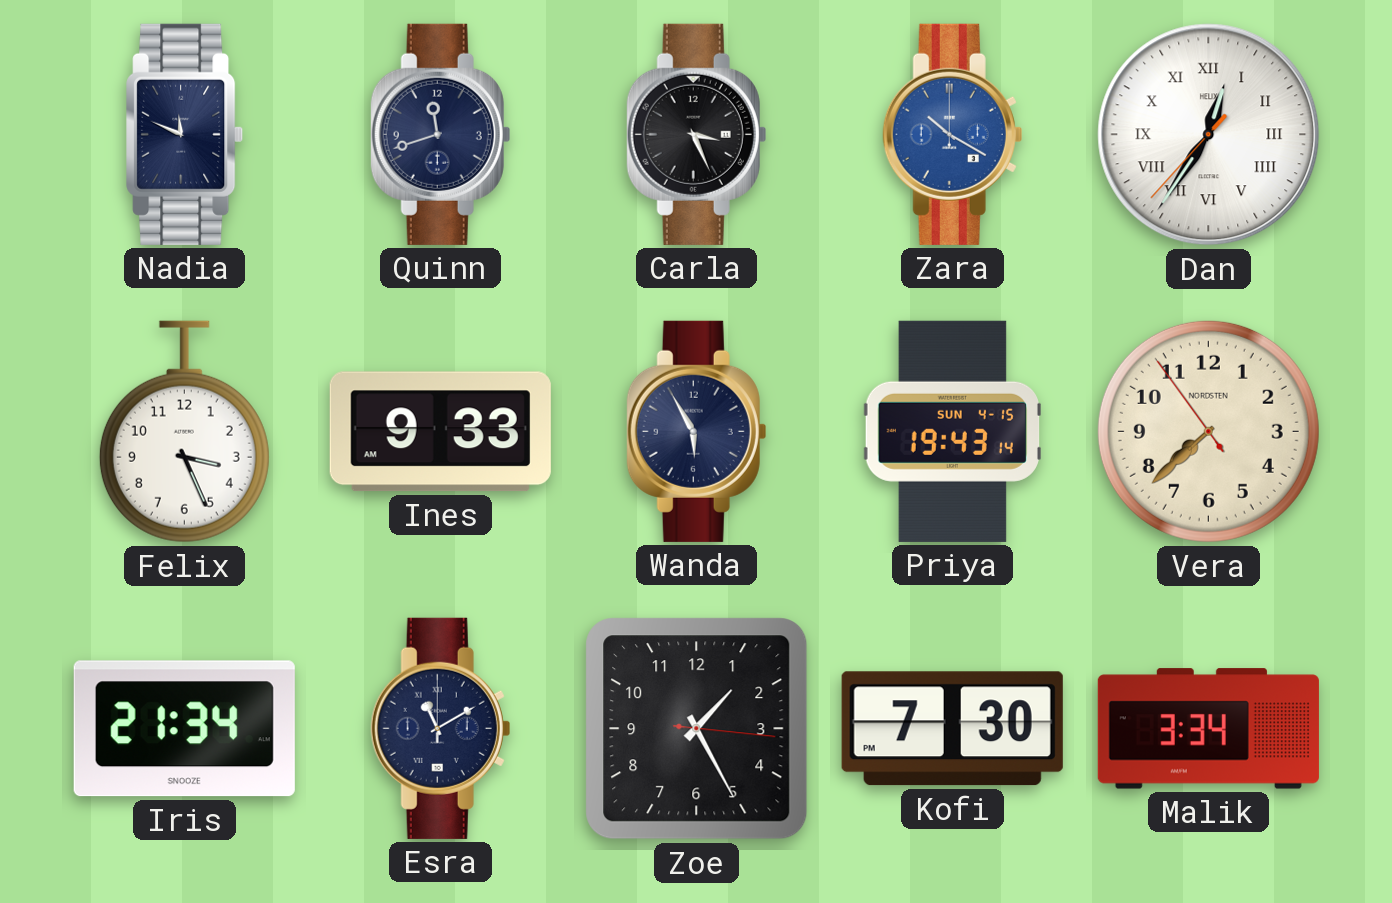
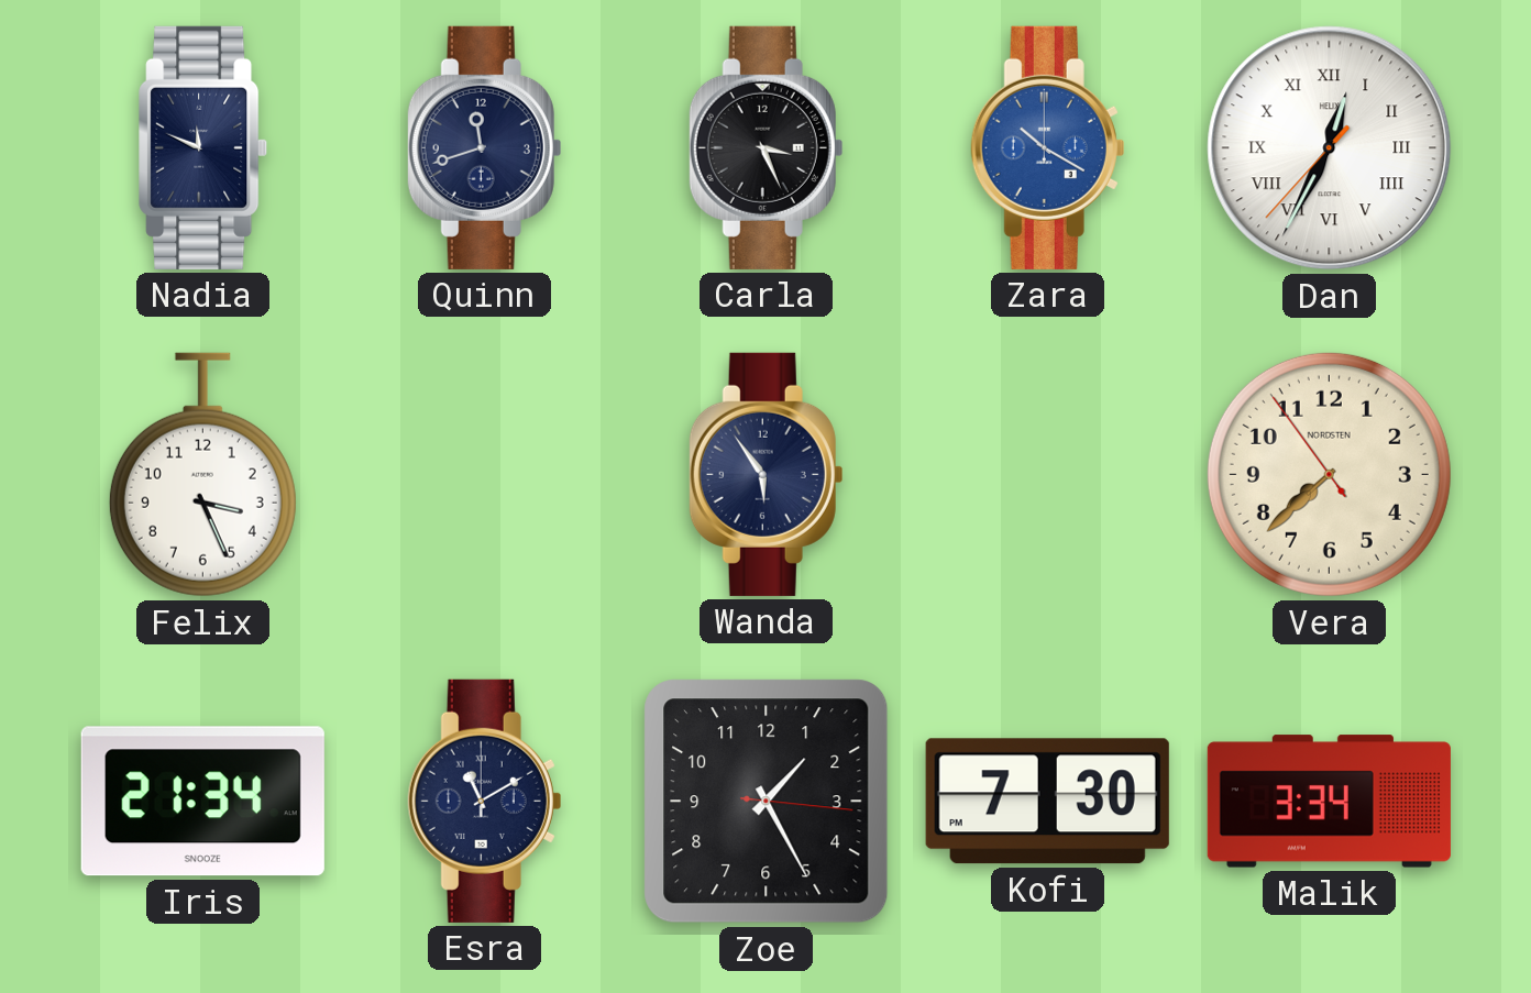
Dan: 12:35 -> 12:34
Ines: 9:33 -> none
Wanda: 5:55 -> 5:54
Priya: 19:43 -> none
